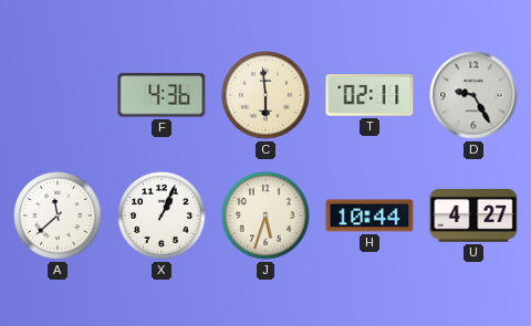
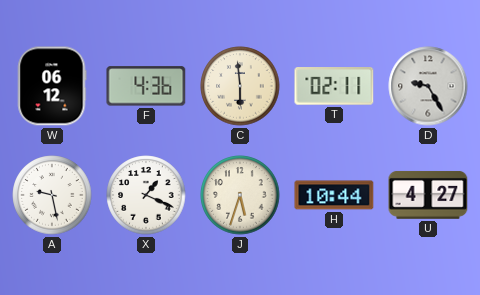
W: none -> 06:12
A: 11:38 -> 9:28
X: 1:04 -> 1:19
